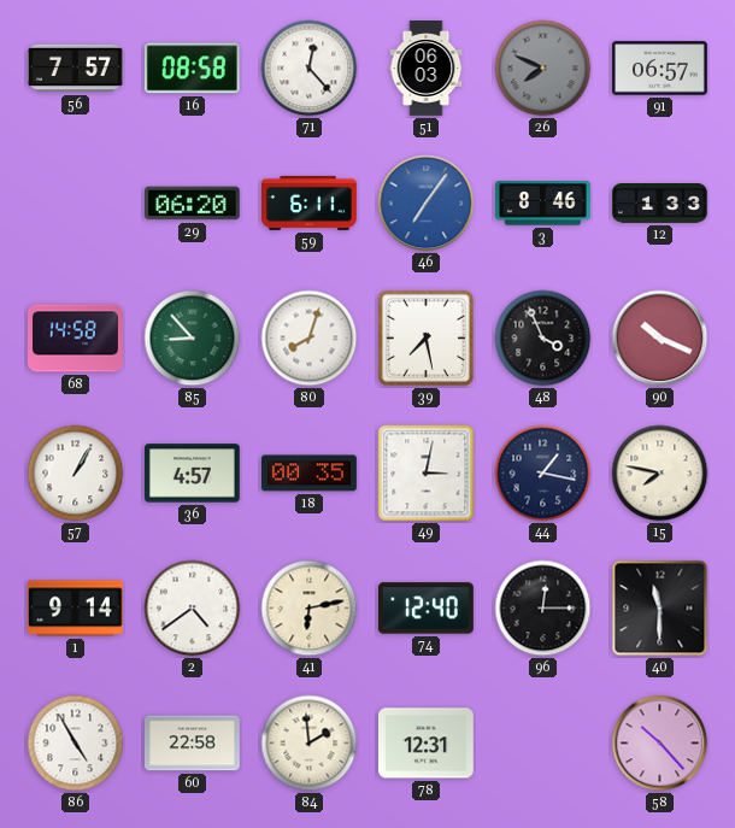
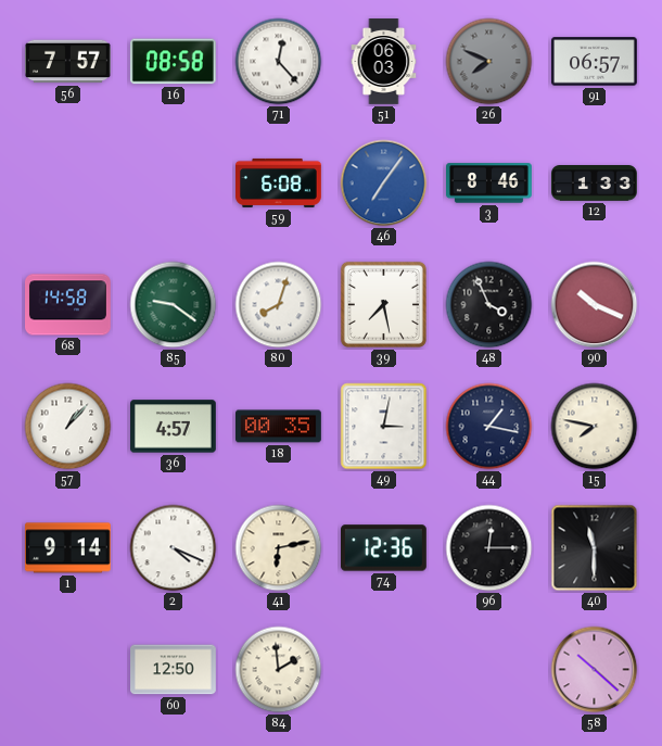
29: 06:20 -> none
59: 6:11 -> 6:08
85: 8:53 -> 9:21
57: 1:05 -> 1:07
2: 4:39 -> 4:19
74: 12:40 -> 12:36
86: 4:55 -> none
60: 22:58 -> 12:50
78: 12:31 -> none
58: 10:23 -> 10:22
